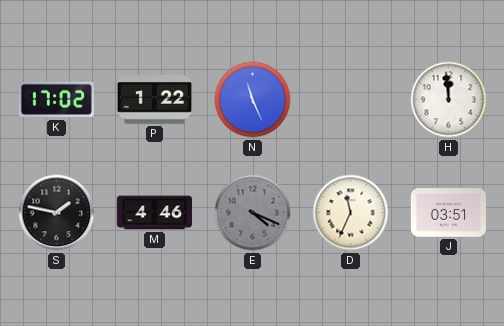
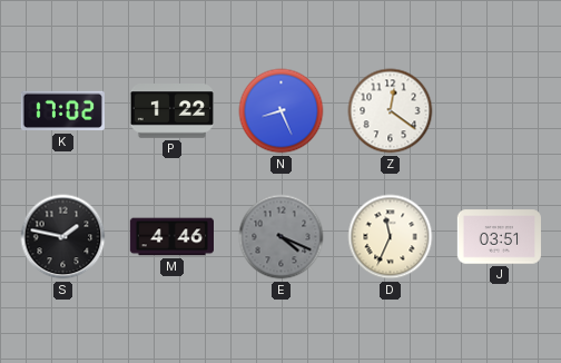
N: 11:26 -> 8:26
Z: none -> 12:21
H: 11:59 -> none
